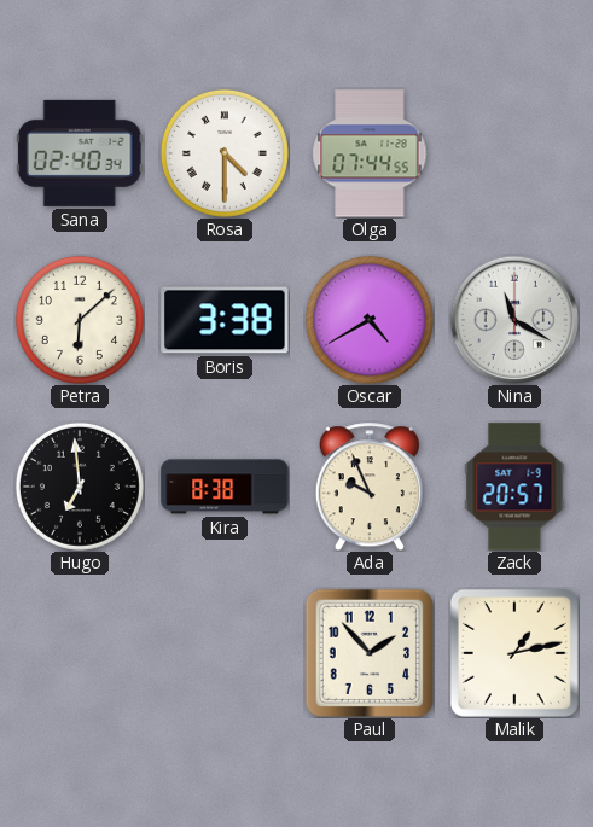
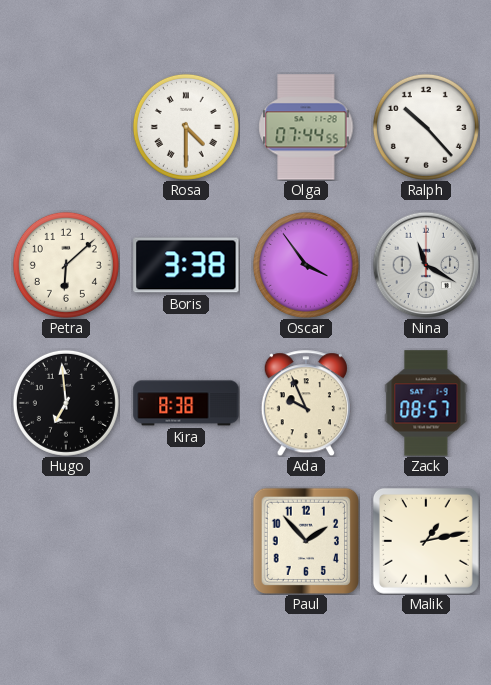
Sana: 02:40 -> none
Ralph: none -> 10:23
Oscar: 4:40 -> 3:54
Zack: 20:57 -> 08:57
